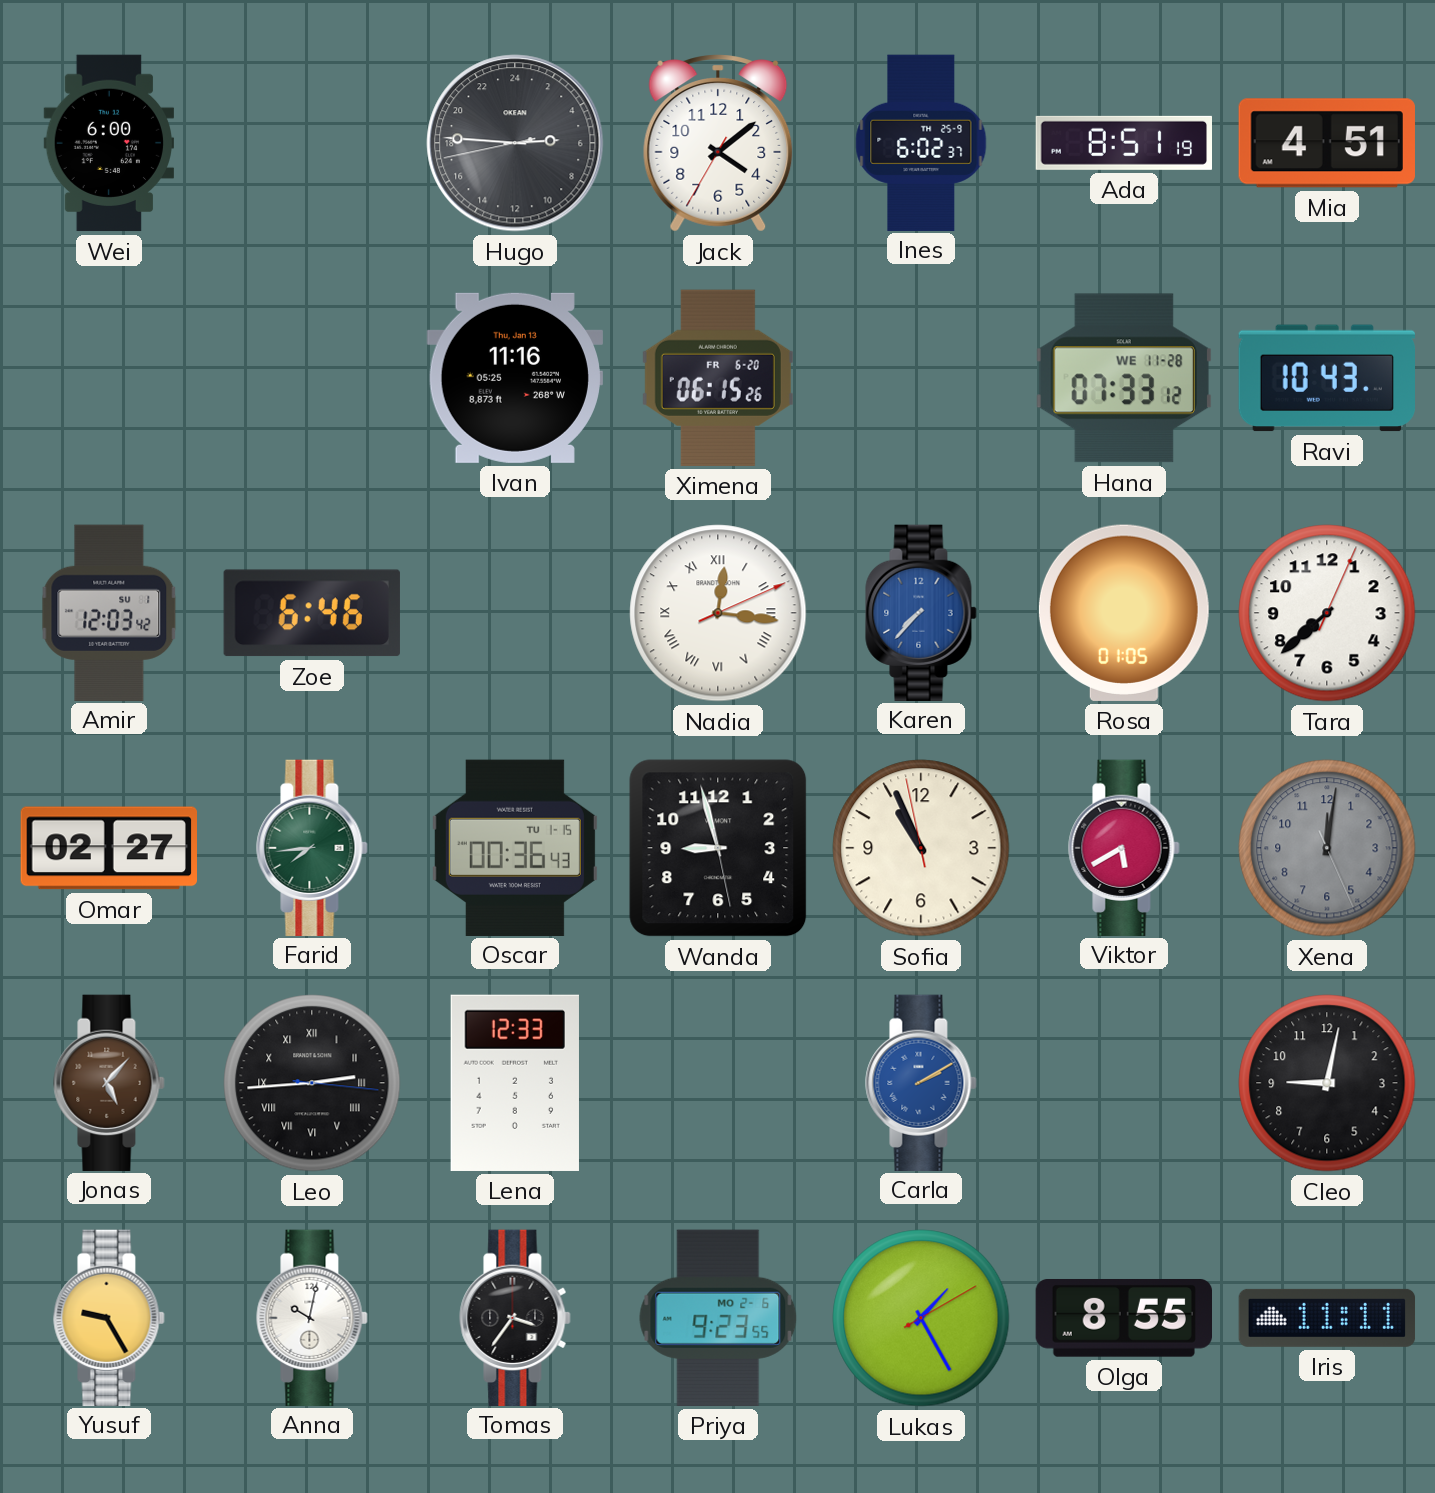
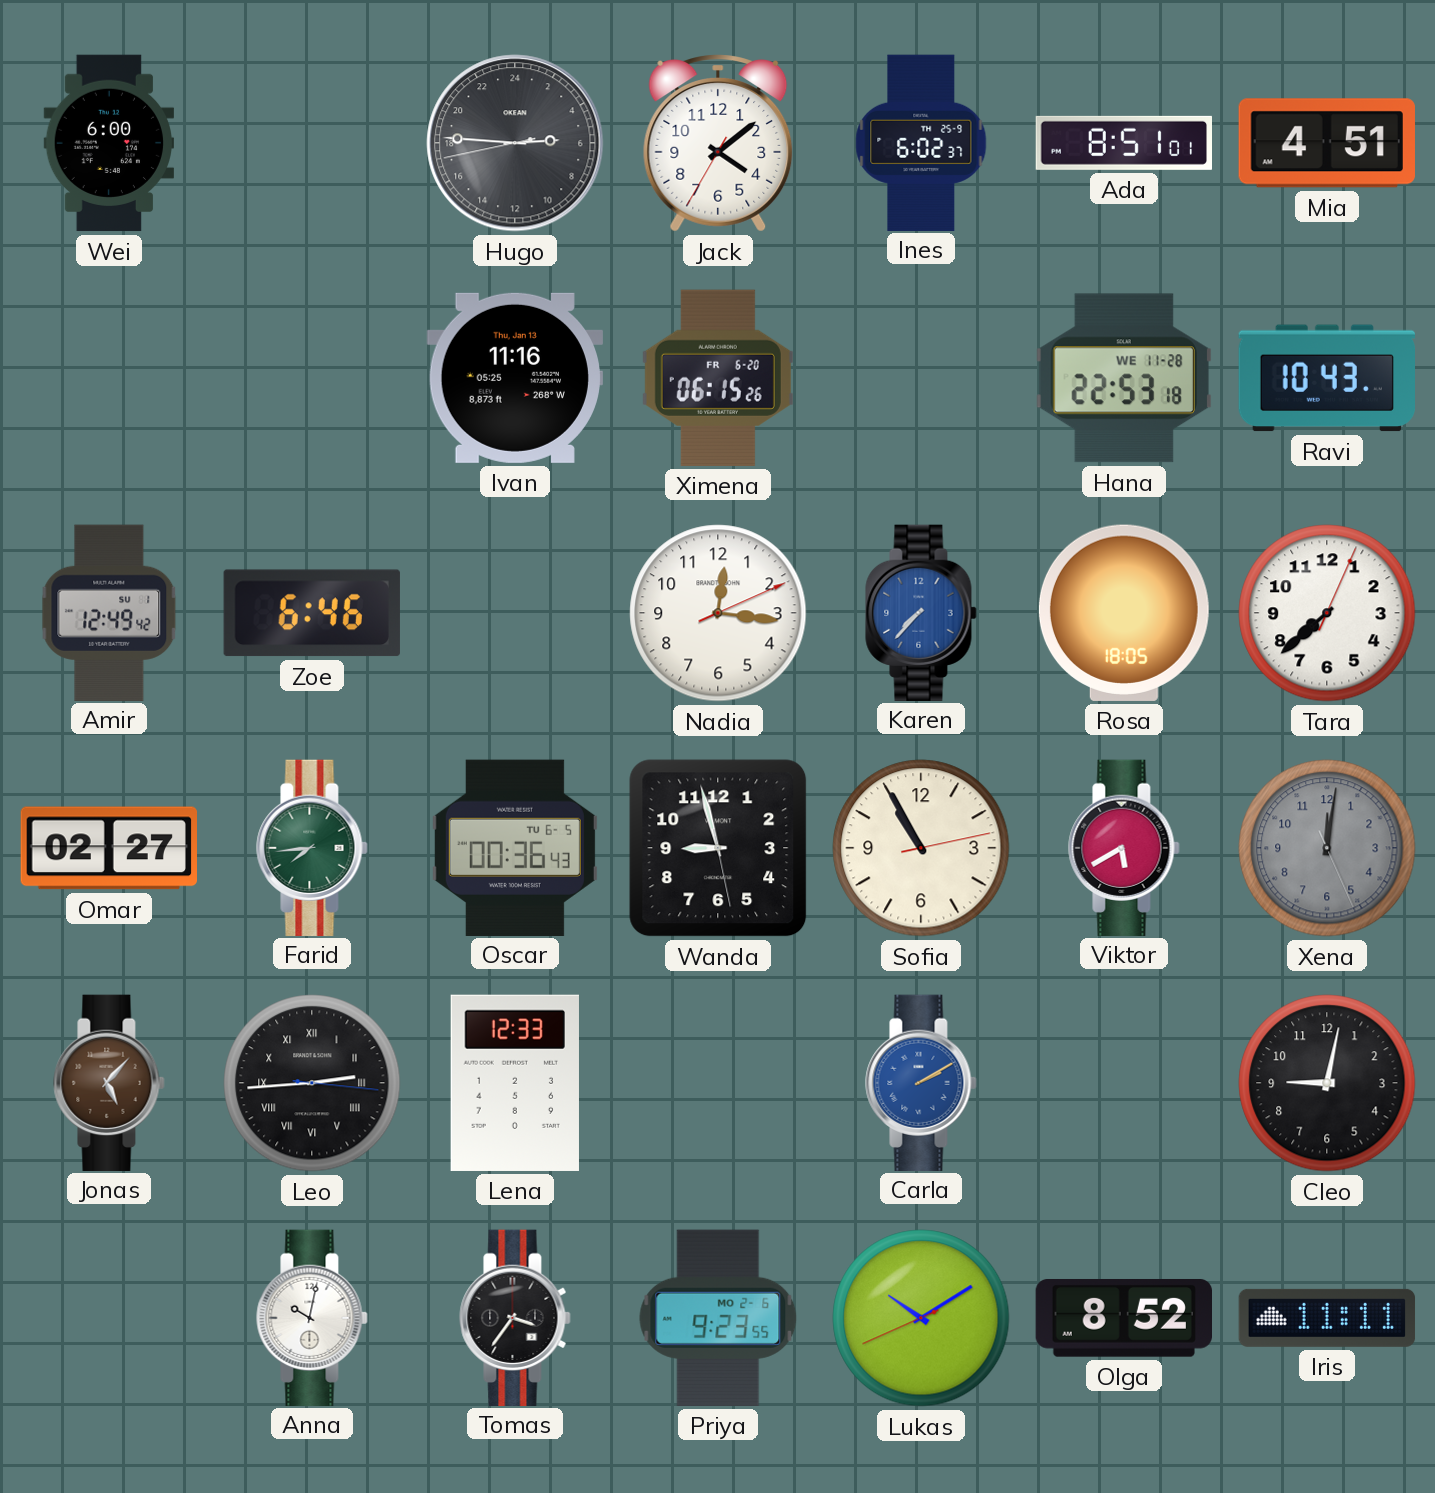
Ada: 8:51:19 -> 8:51:01
Hana: 07:33 -> 22:53
Amir: 12:03 -> 12:49
Nadia numerals: Roman -> Arabic
Rosa: 01:05 -> 18:05
Oscar date: TU 1-15 -> TU 6-5
Sofia: 10:55:58 -> 10:55:13
Yusuf: 9:25 -> none
Lukas: 1:25 -> 10:09
Olga: 8:55 -> 8:52
